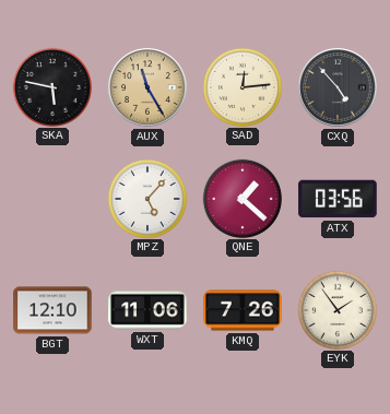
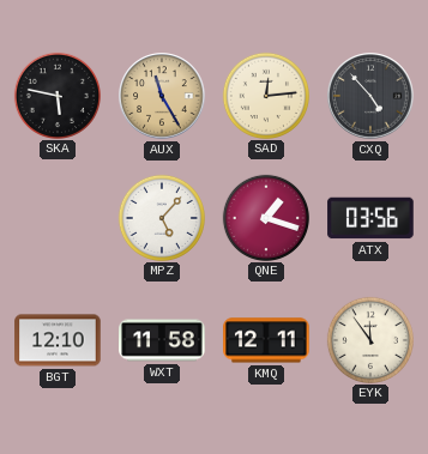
QNE: 1:22 -> 1:18
WXT: 11:06 -> 11:58
KMQ: 7:26 -> 12:11
EYK: 1:54 -> 11:54
